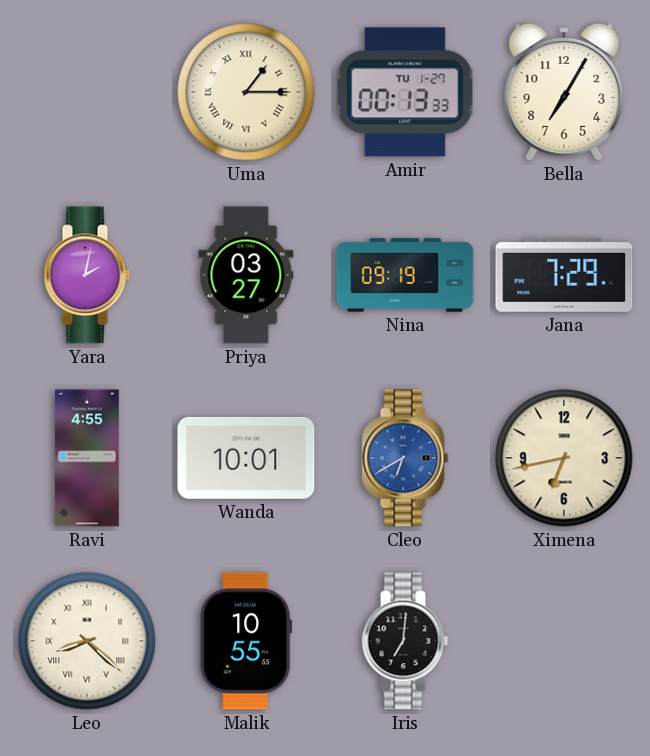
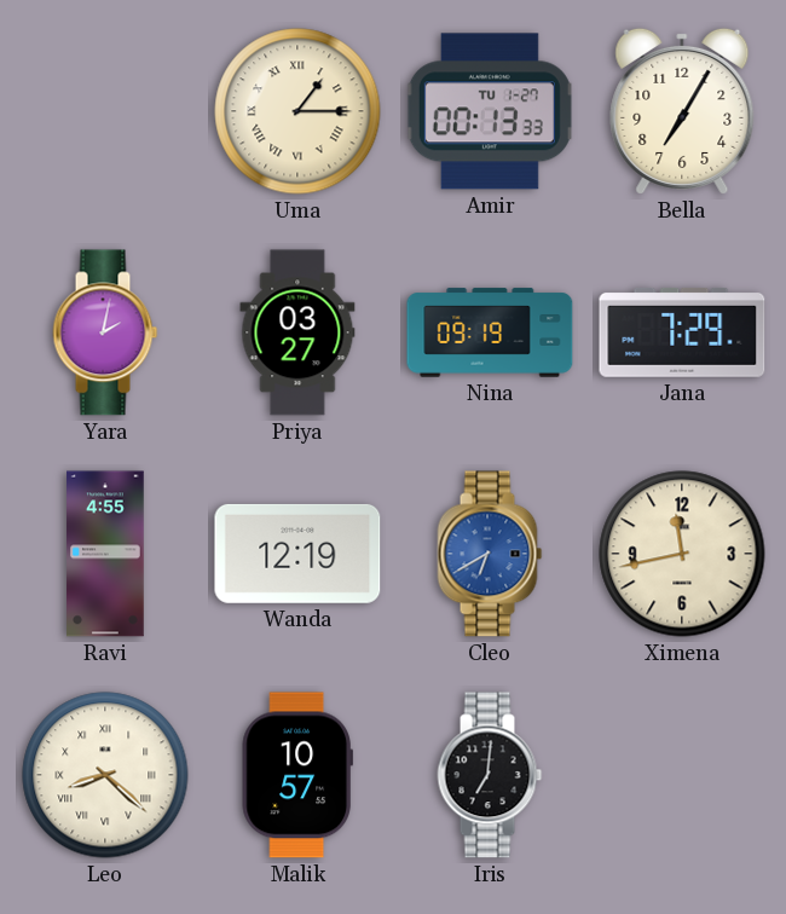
Wanda: 10:01 -> 12:19
Ximena: 6:43 -> 11:43
Malik: 10:55 -> 10:57
